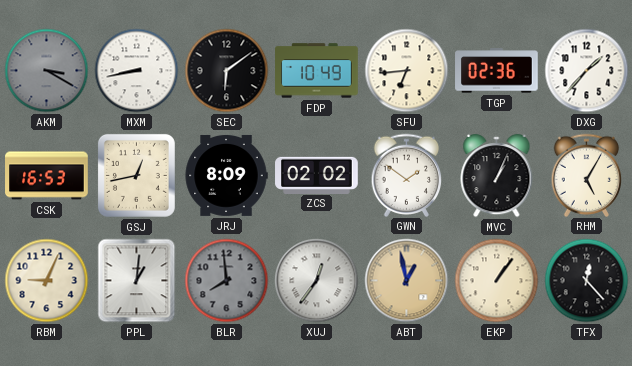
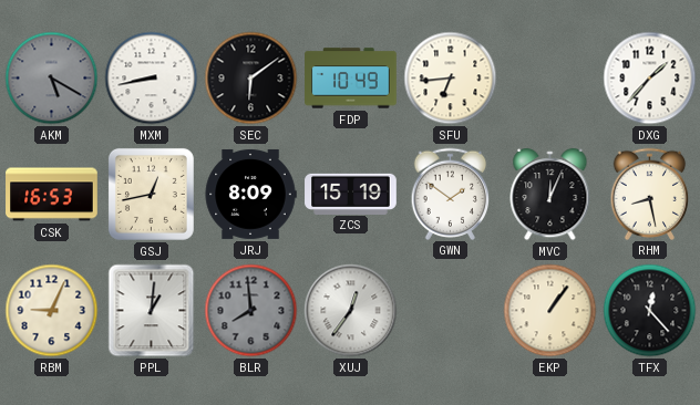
AKM: 3:20 -> 5:20
TGP: 02:36 -> none
ZCS: 02:02 -> 15:19
MVC: 1:04 -> 12:04
RHM: 5:05 -> 8:28
ABT: 12:58 -> none
